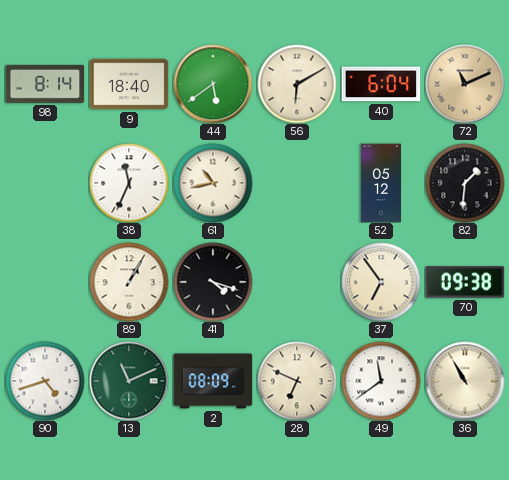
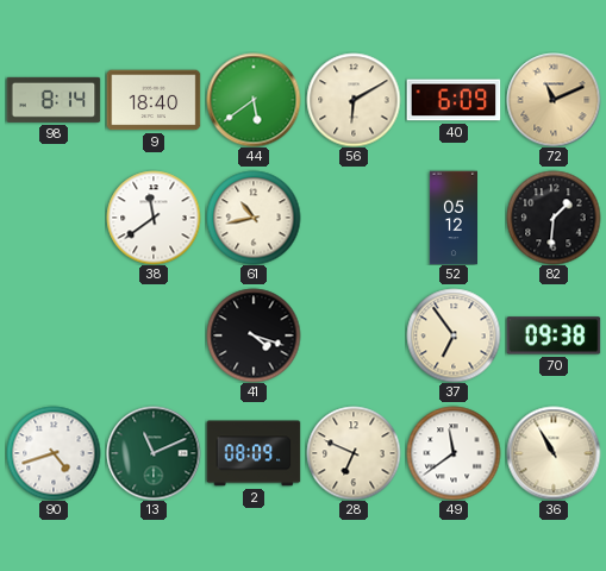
40: 6:04 -> 6:09
38: 11:34 -> 11:39
89: 1:05 -> none
